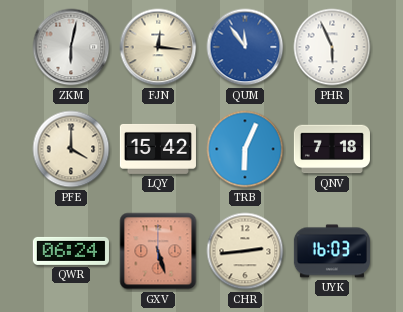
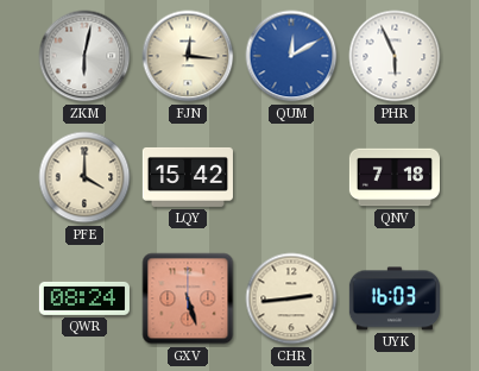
QUM: 11:54 -> 12:10
TRB: 6:04 -> none
QWR: 06:24 -> 08:24
